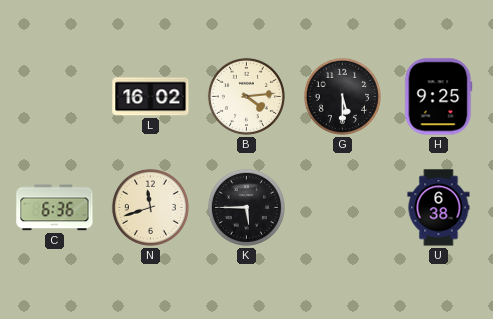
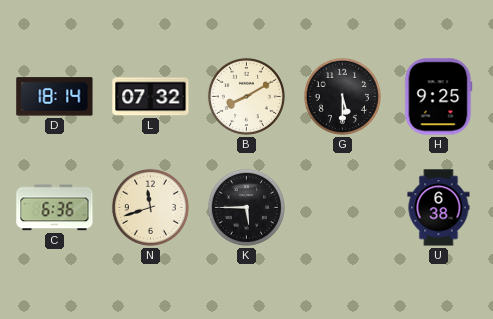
D: none -> 18:14
L: 16:02 -> 07:32
B: 4:14 -> 8:10
